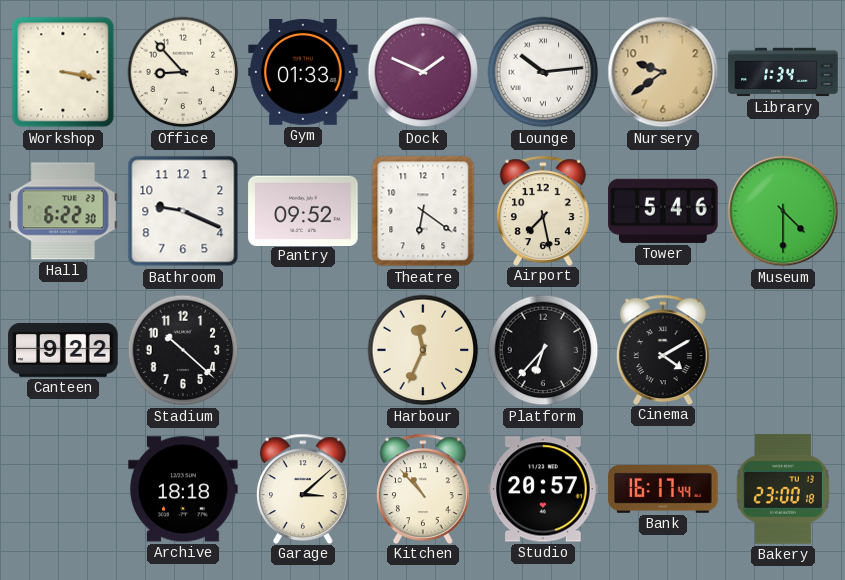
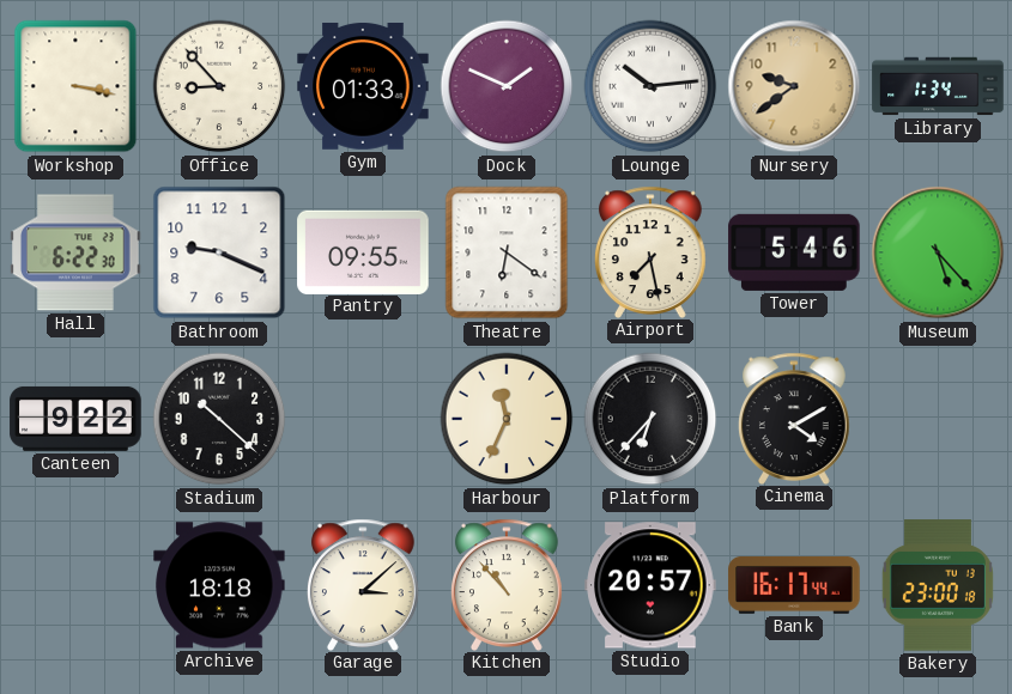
Pantry: 09:52 -> 09:55
Museum: 4:30 -> 5:23
